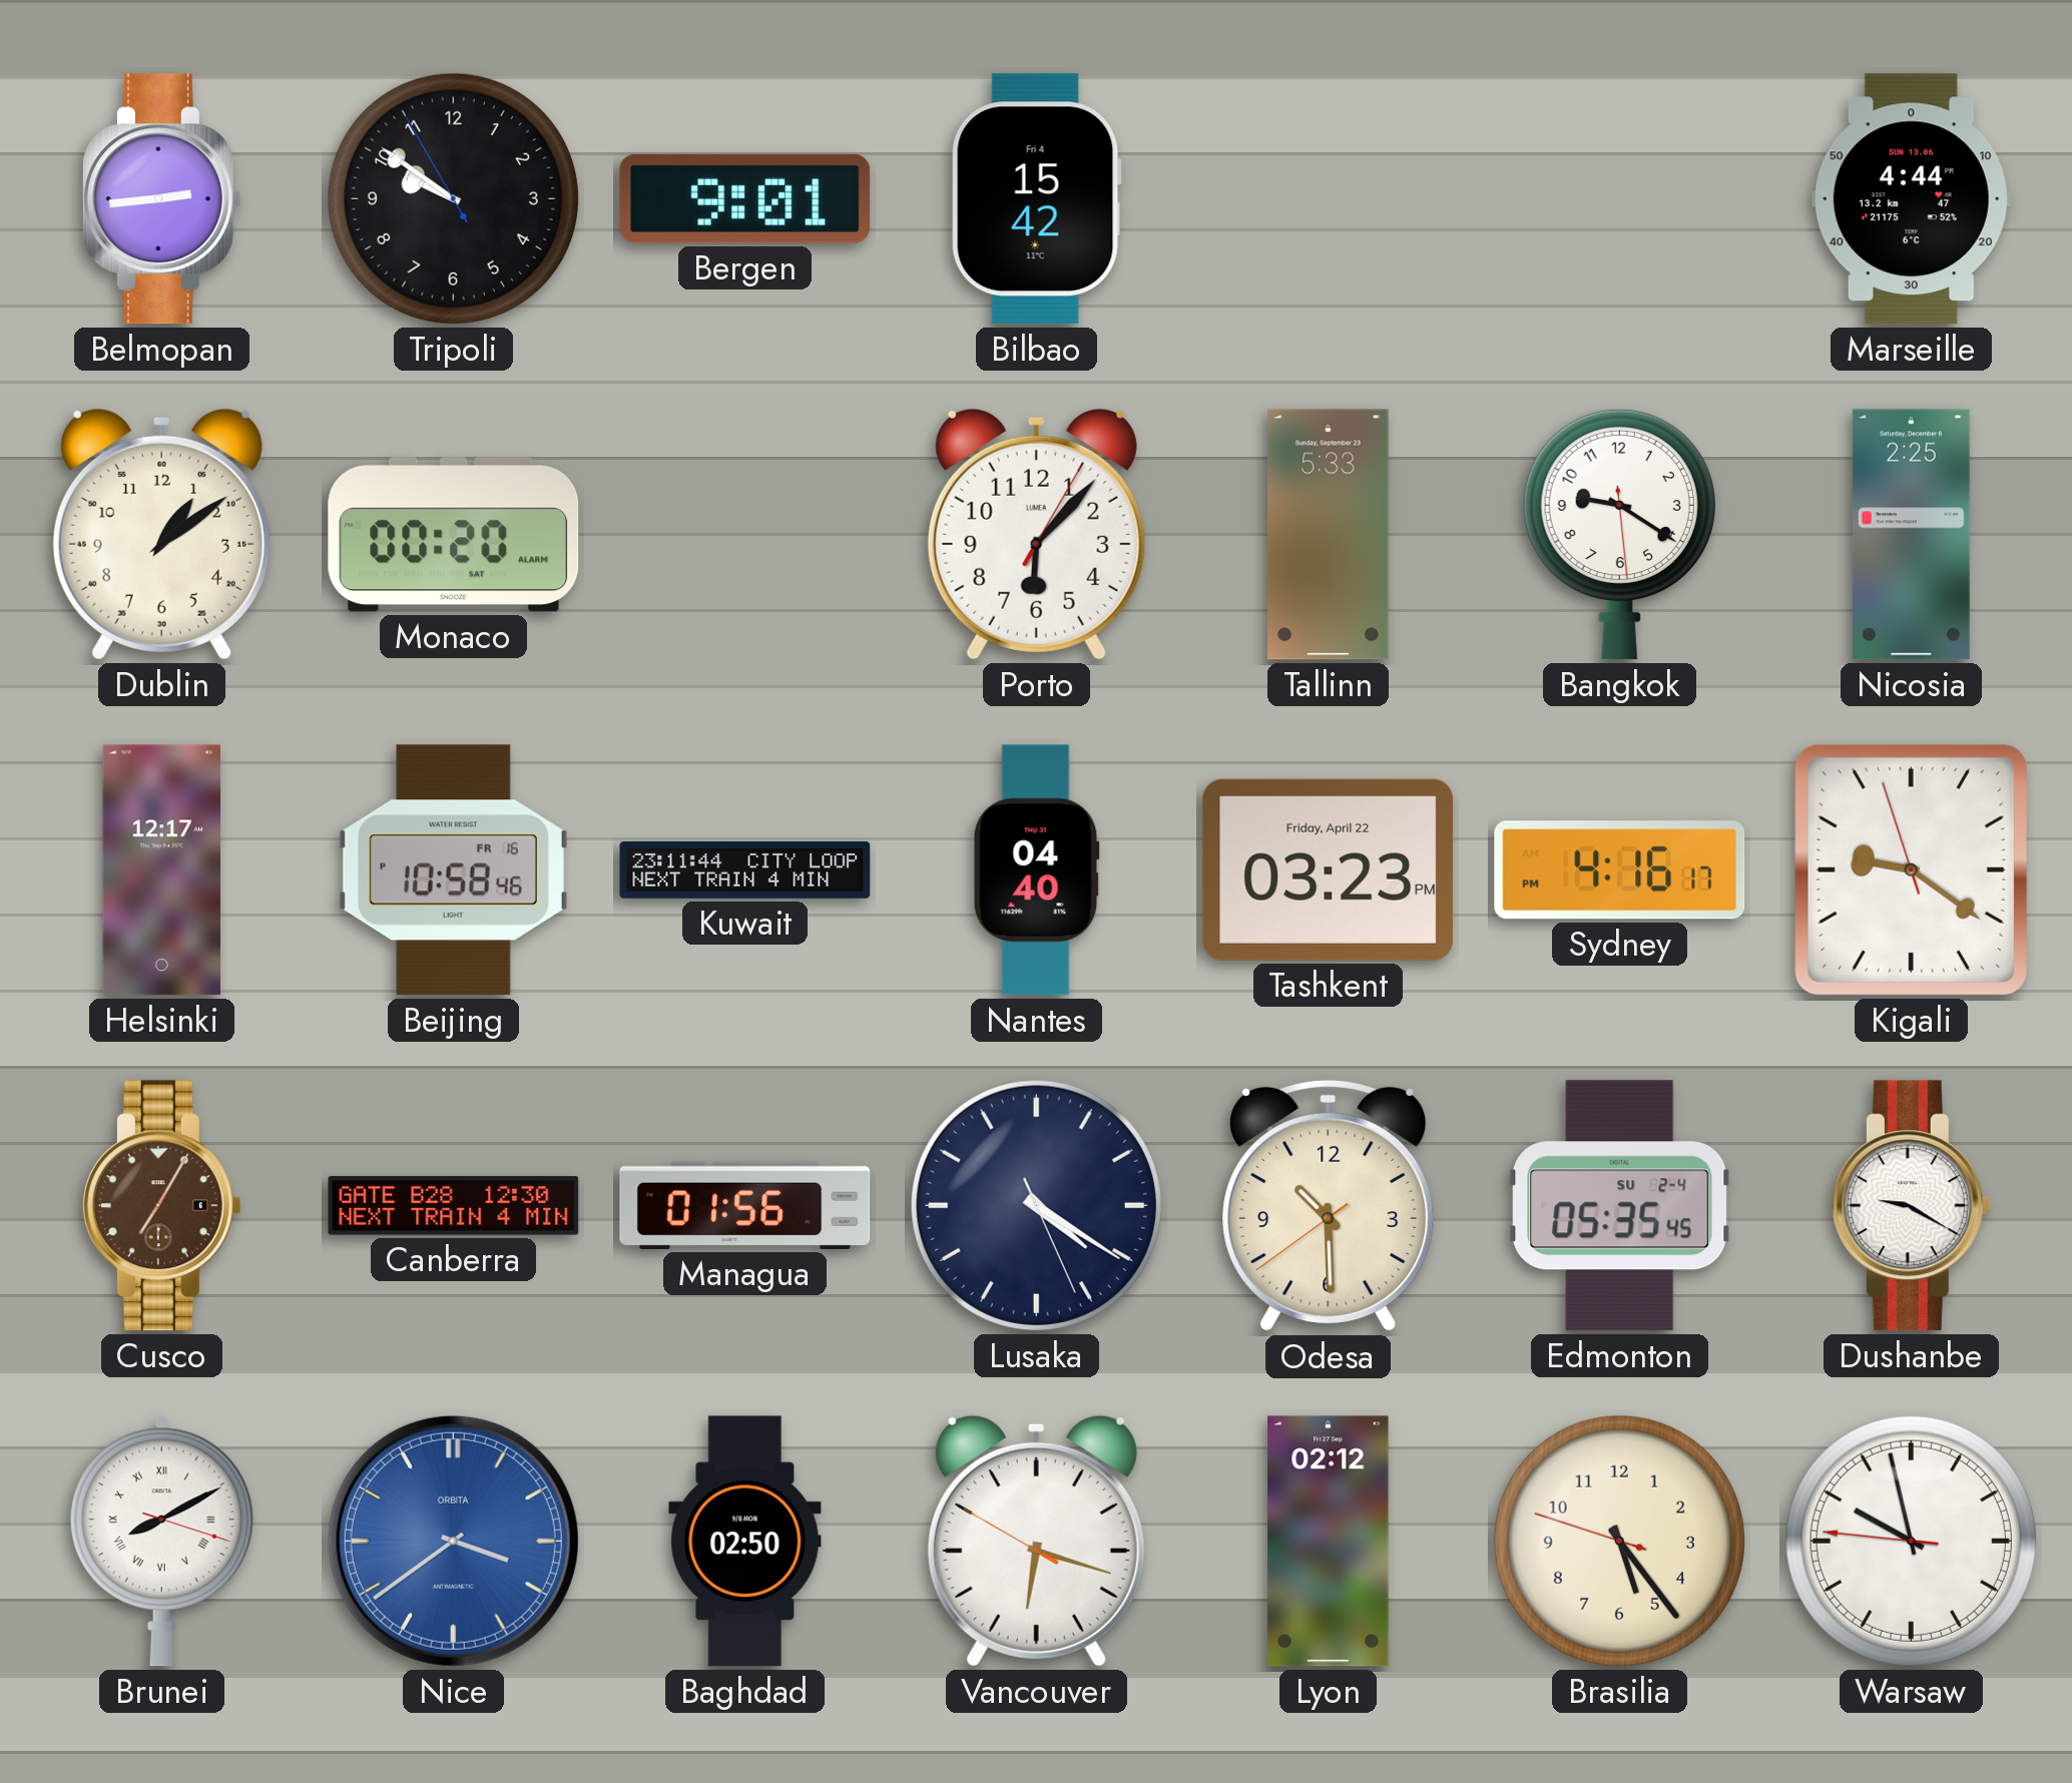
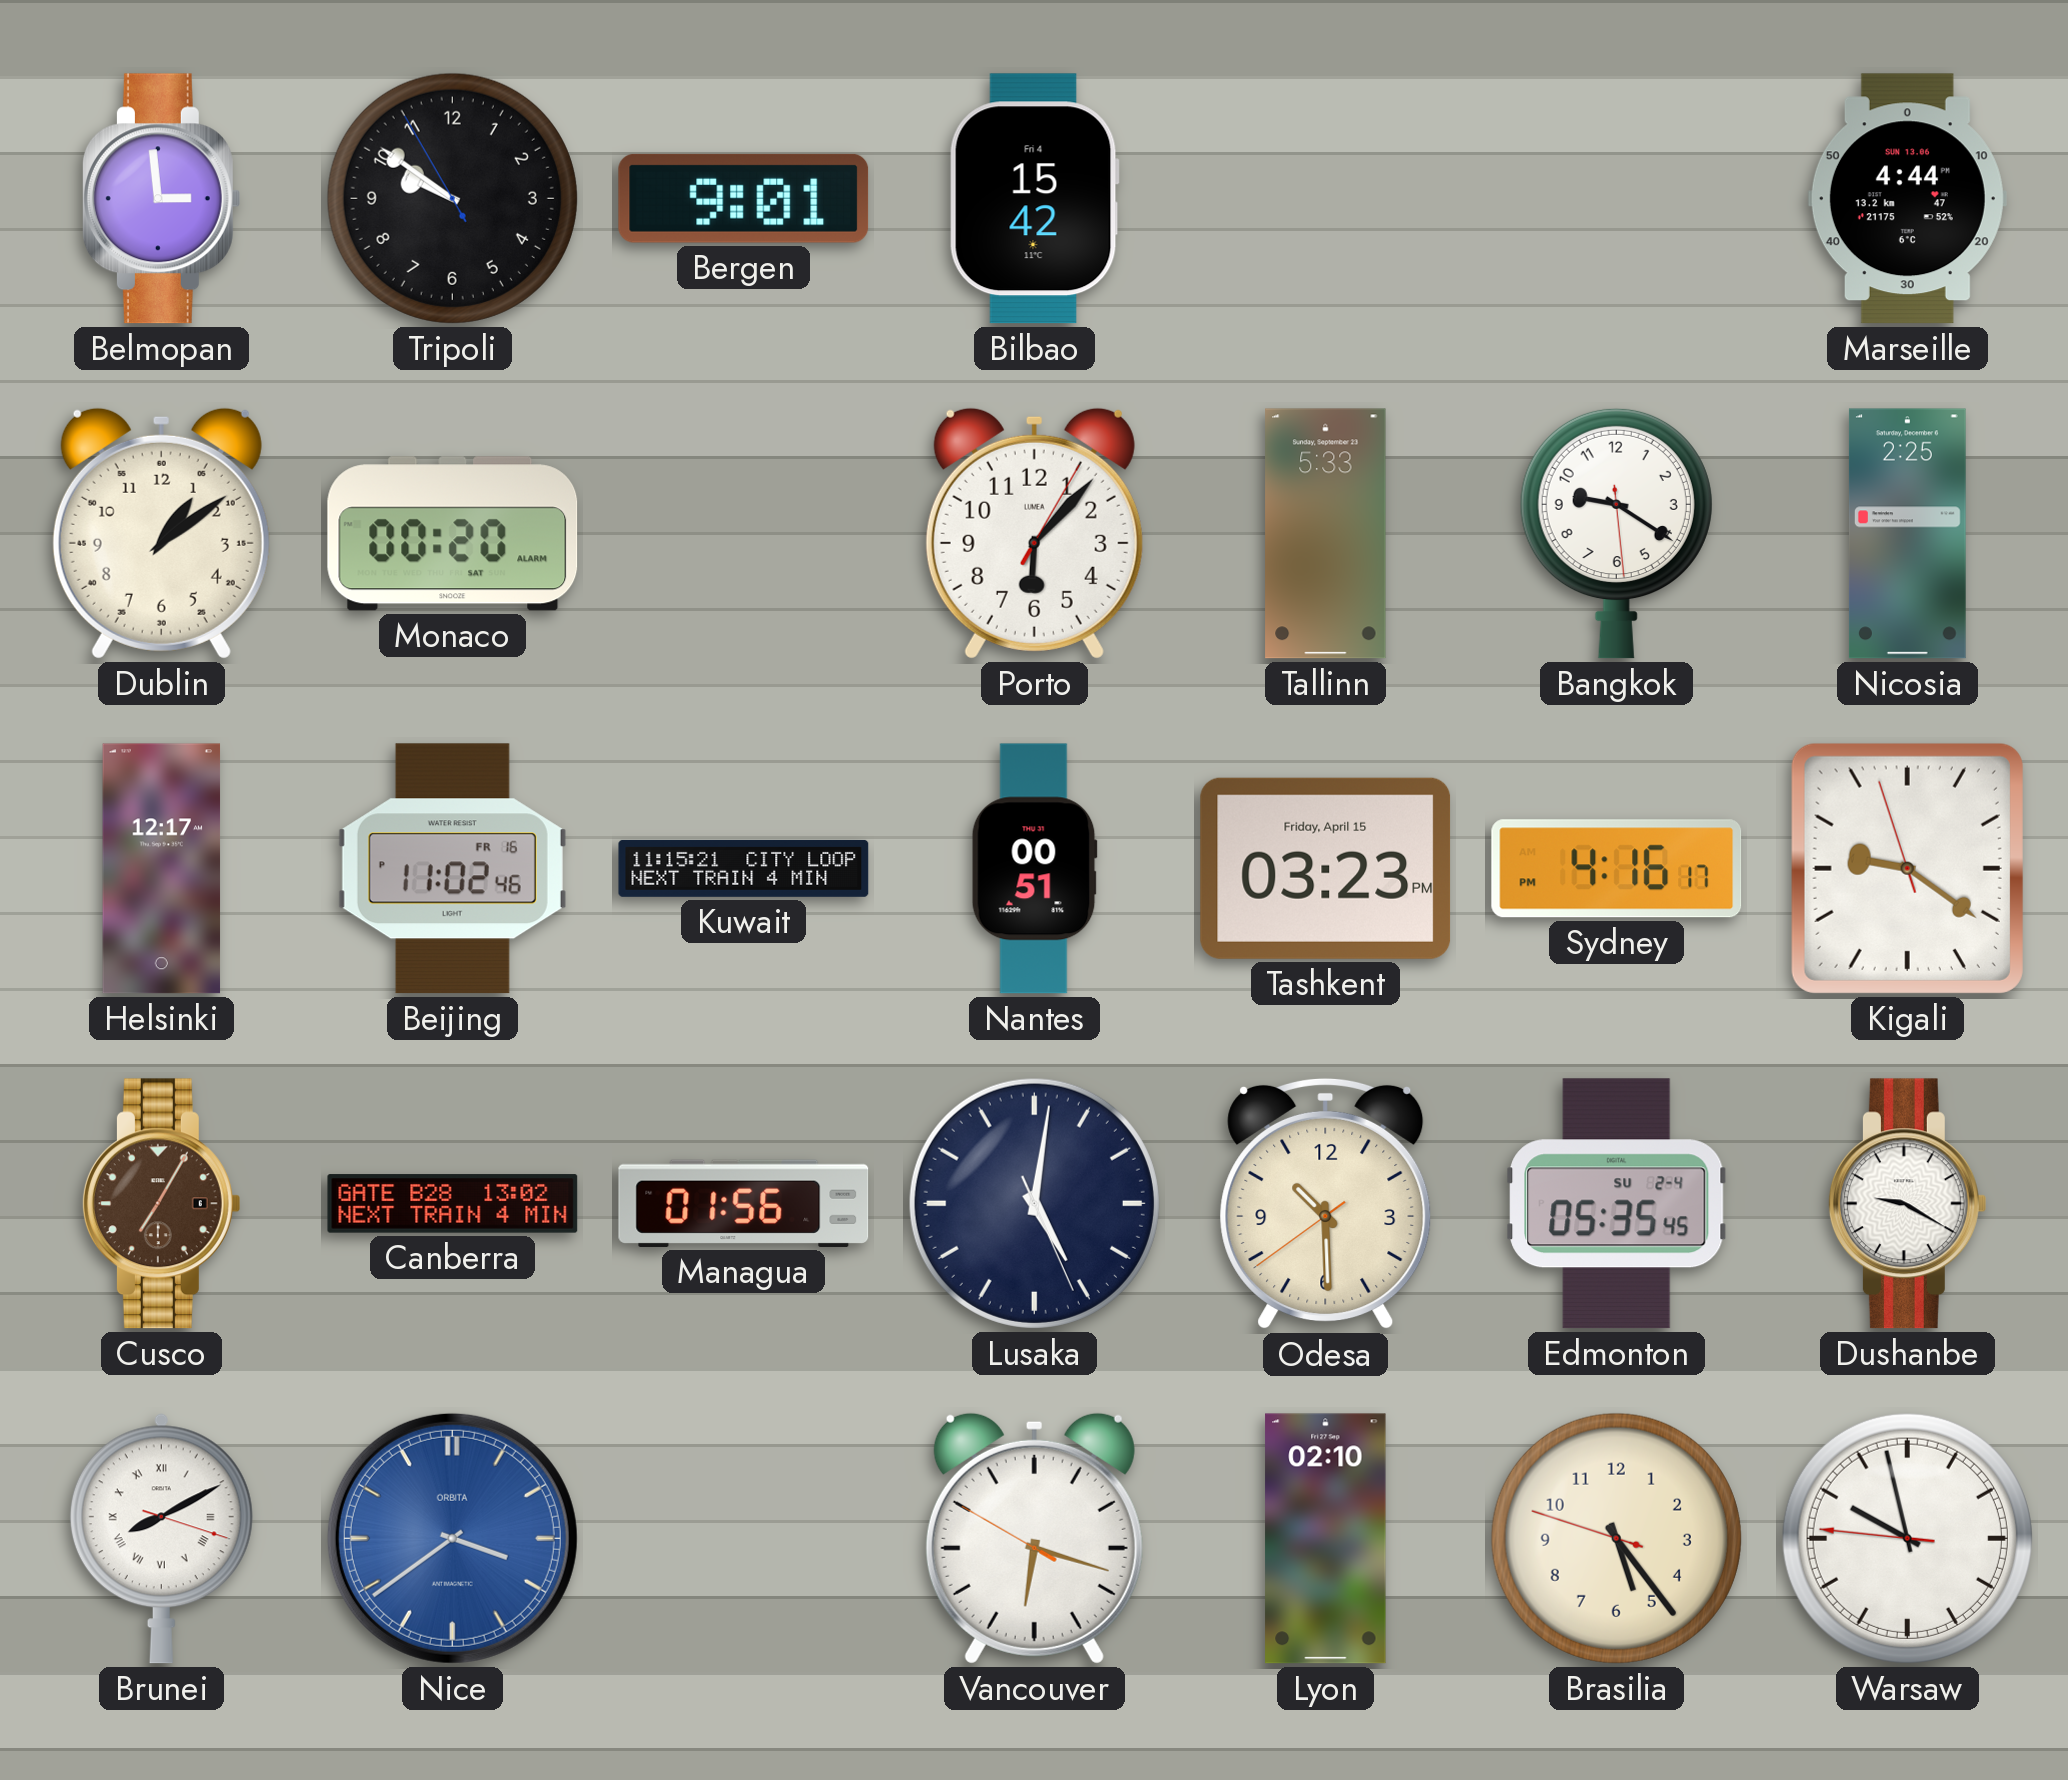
Belmopan: 2:44 -> 2:59
Beijing: 10:58 -> 11:02
Kuwait: 23:11 -> 11:15
Nantes: 04:40 -> 00:51
Tashkent date: Friday, April 22 -> Friday, April 15
Canberra: 12:30 -> 13:02
Lusaka: 4:20 -> 5:01
Baghdad: 02:50 -> none
Lyon: 02:12 -> 02:10
